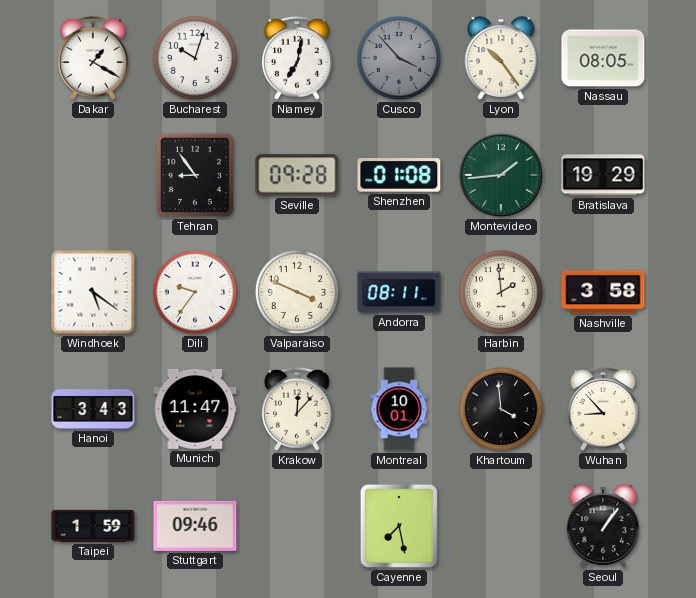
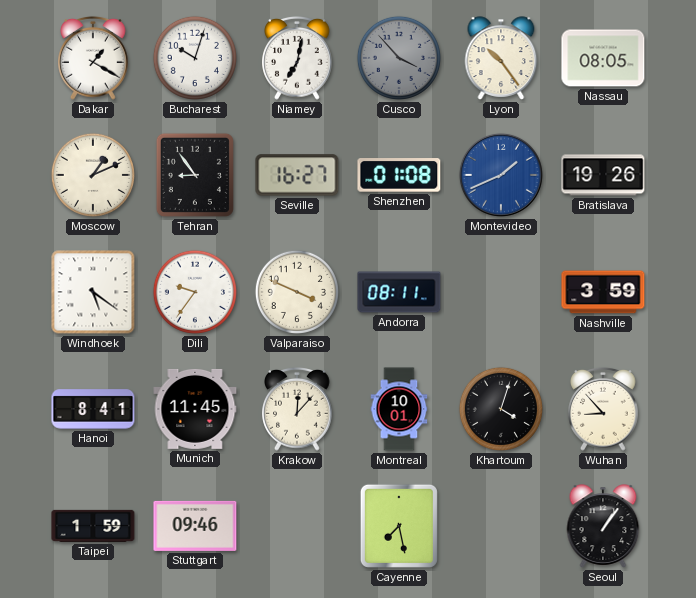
Moscow: none -> 1:11
Seville: 09:28 -> 16:27
Montevideo: 1:44 -> 1:41
Montevideo dial: green -> blue
Bratislava: 19:29 -> 19:26
Harbin: 1:59 -> none
Nashville: 3:58 -> 3:59
Hanoi: 3:43 -> 8:41
Munich: 11:47 -> 11:45
Khartoum: 3:59 -> 4:03
